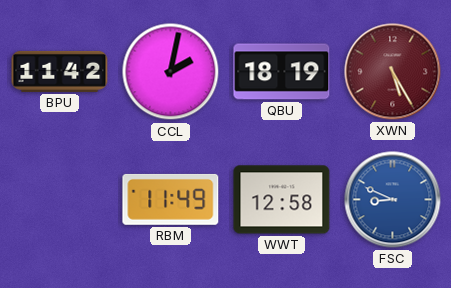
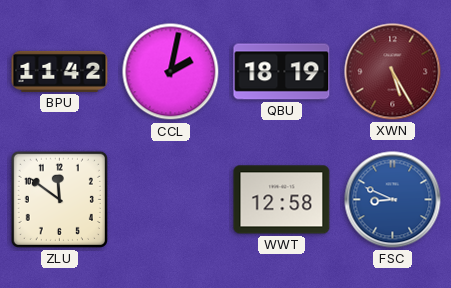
ZLU: none -> 11:51
RBM: 11:49 -> none
